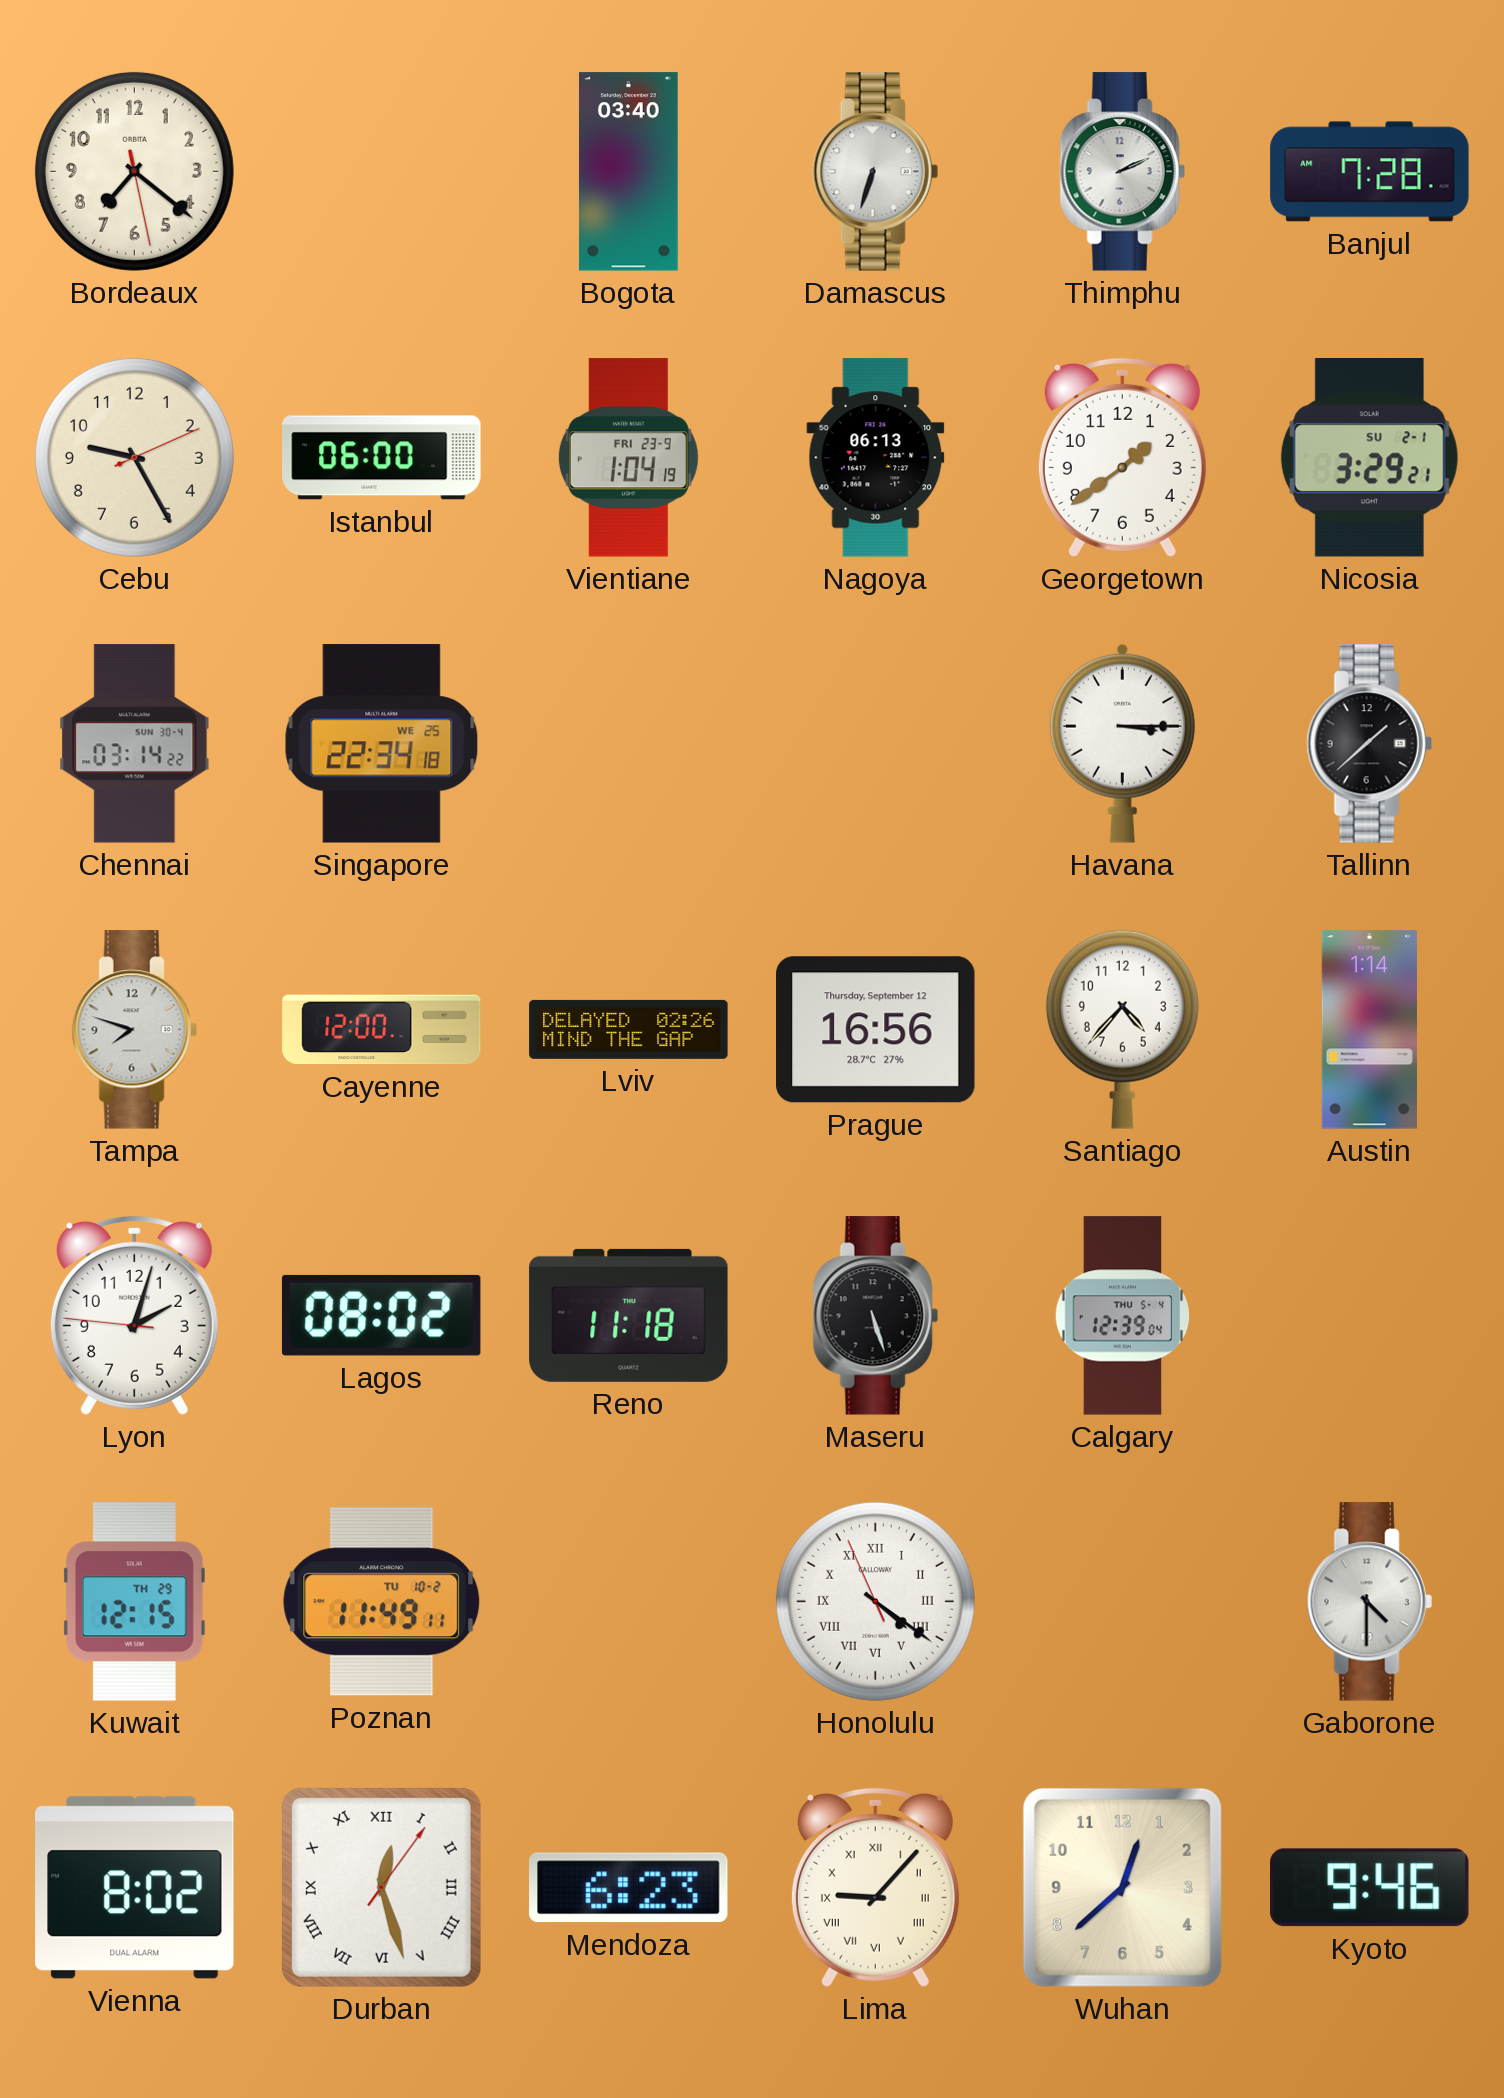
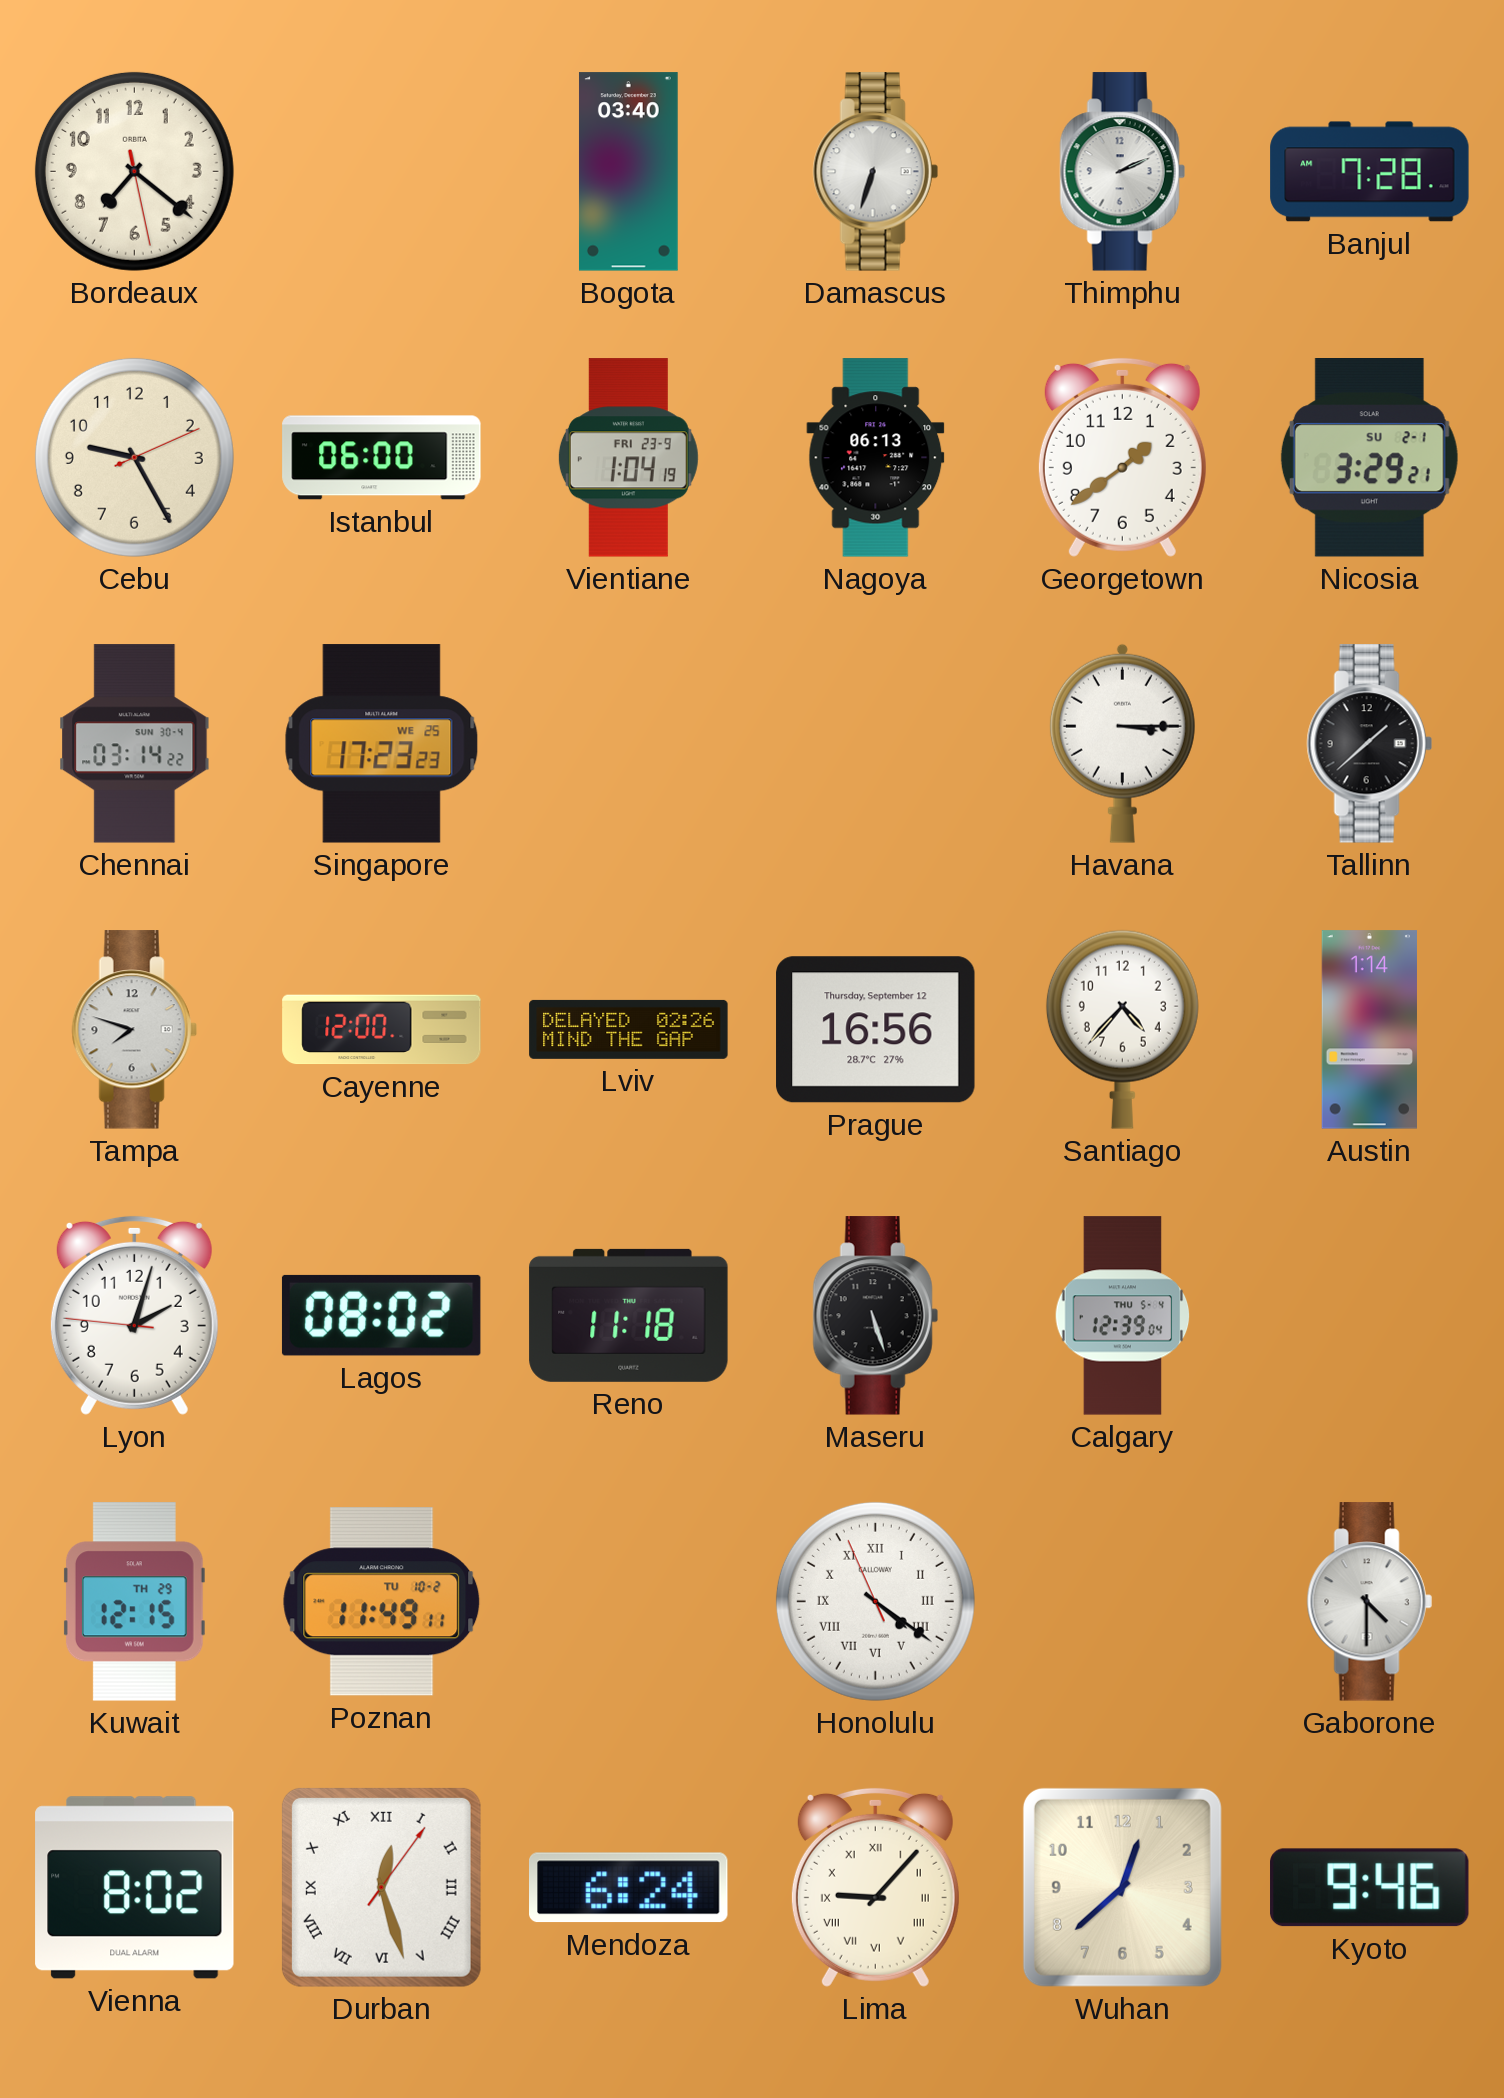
Singapore: 22:34 -> 17:23
Mendoza: 6:23 -> 6:24
